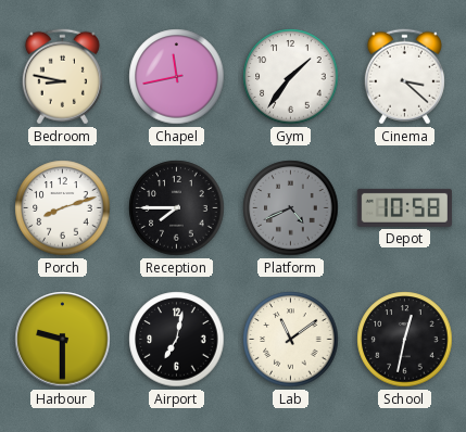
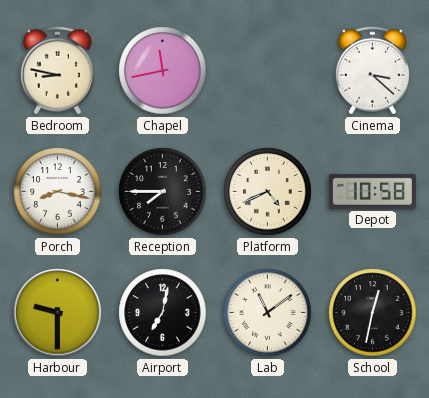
Gym: 1:36 -> none
Porch: 8:12 -> 8:17
Platform dial: grey -> cream
